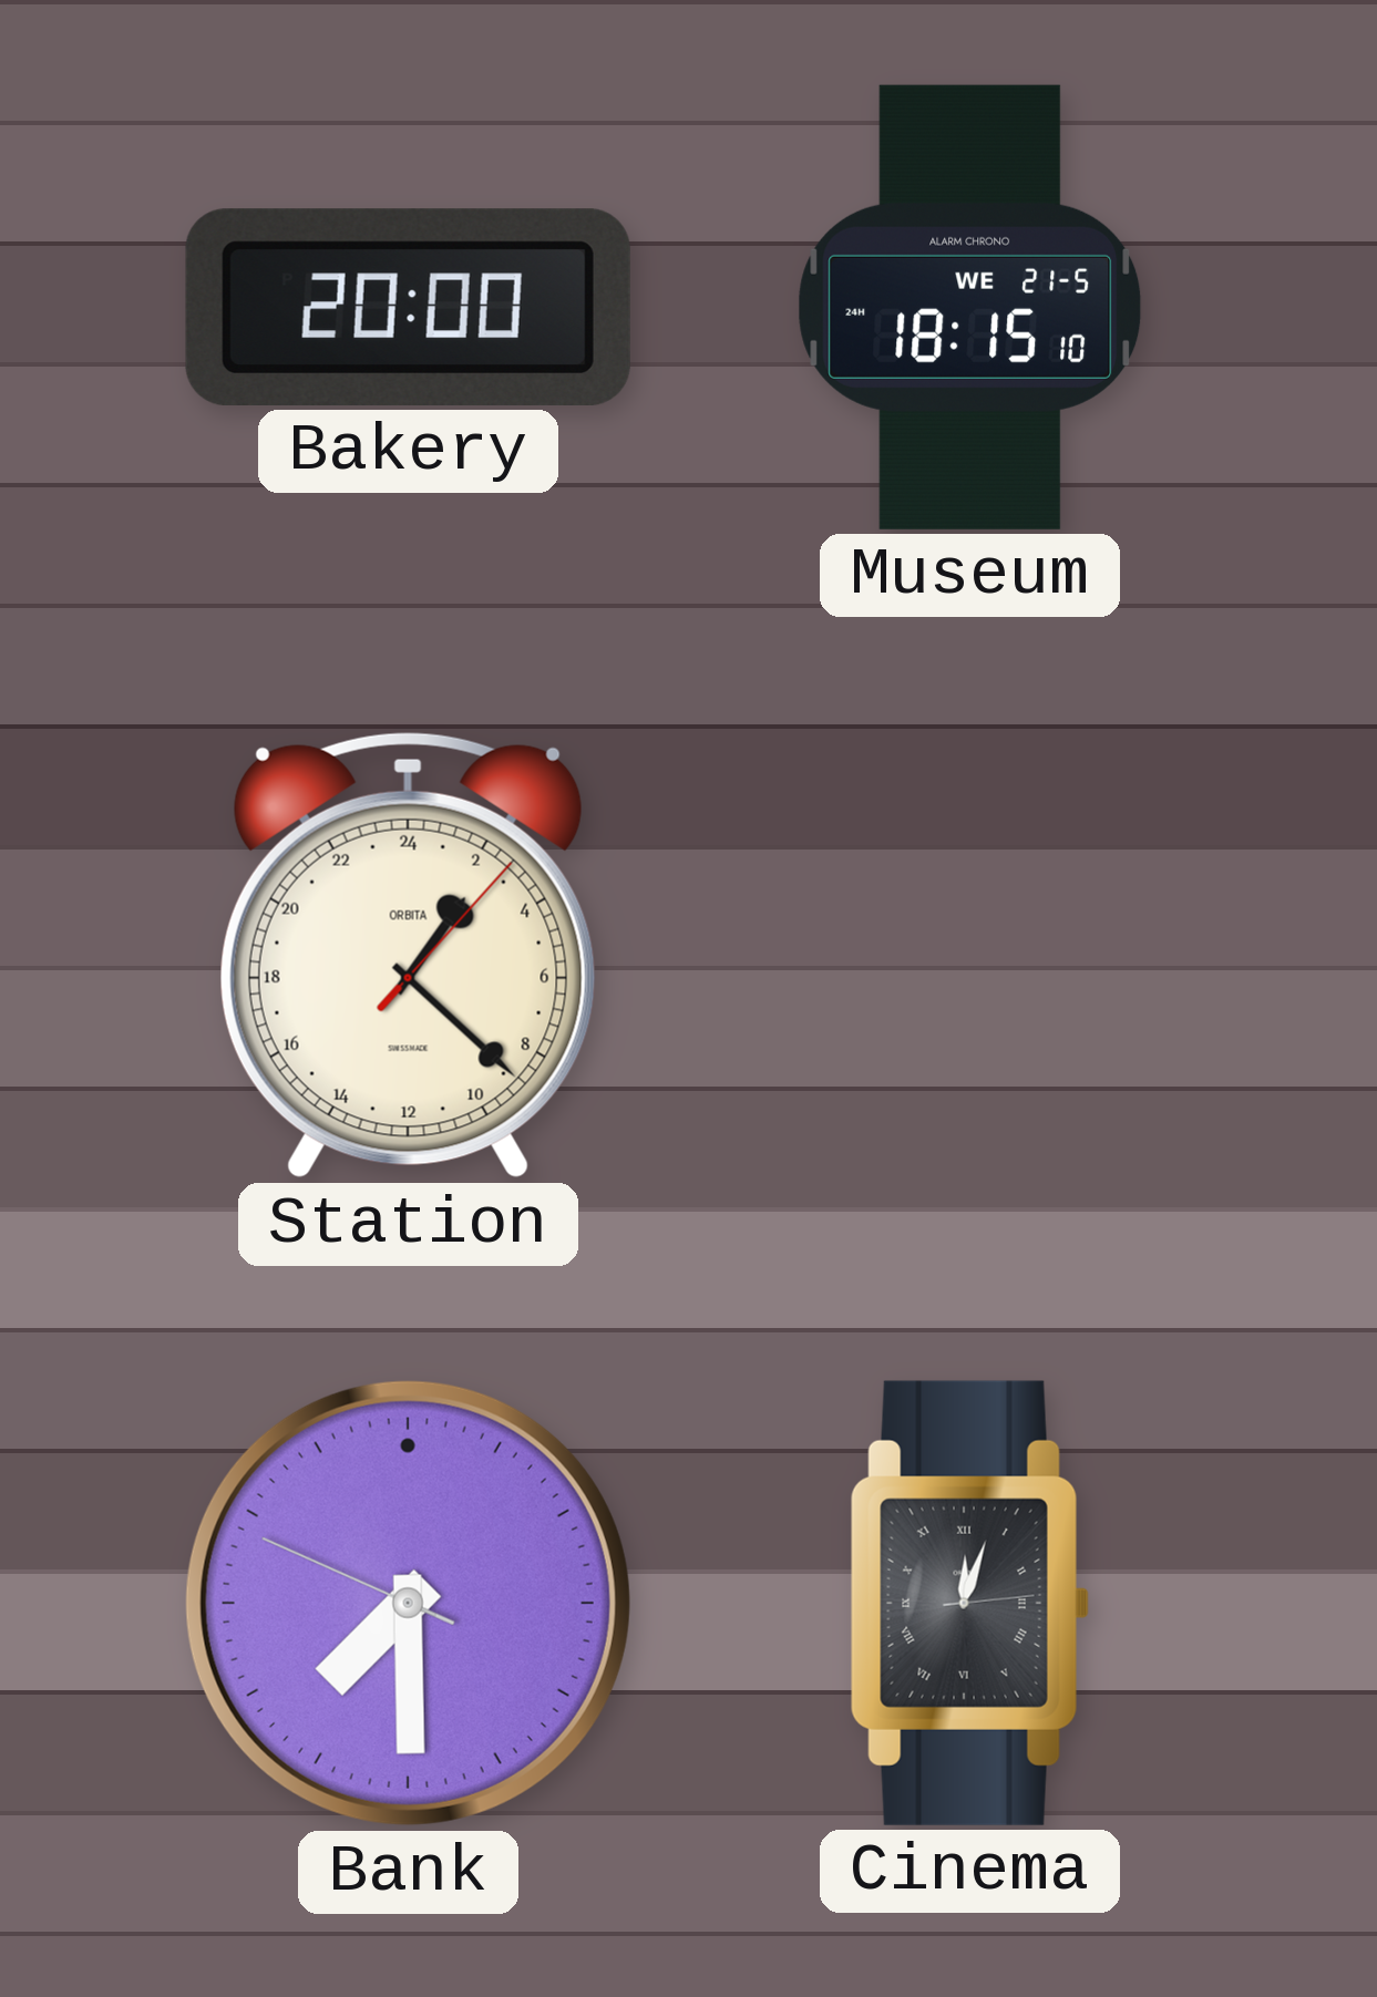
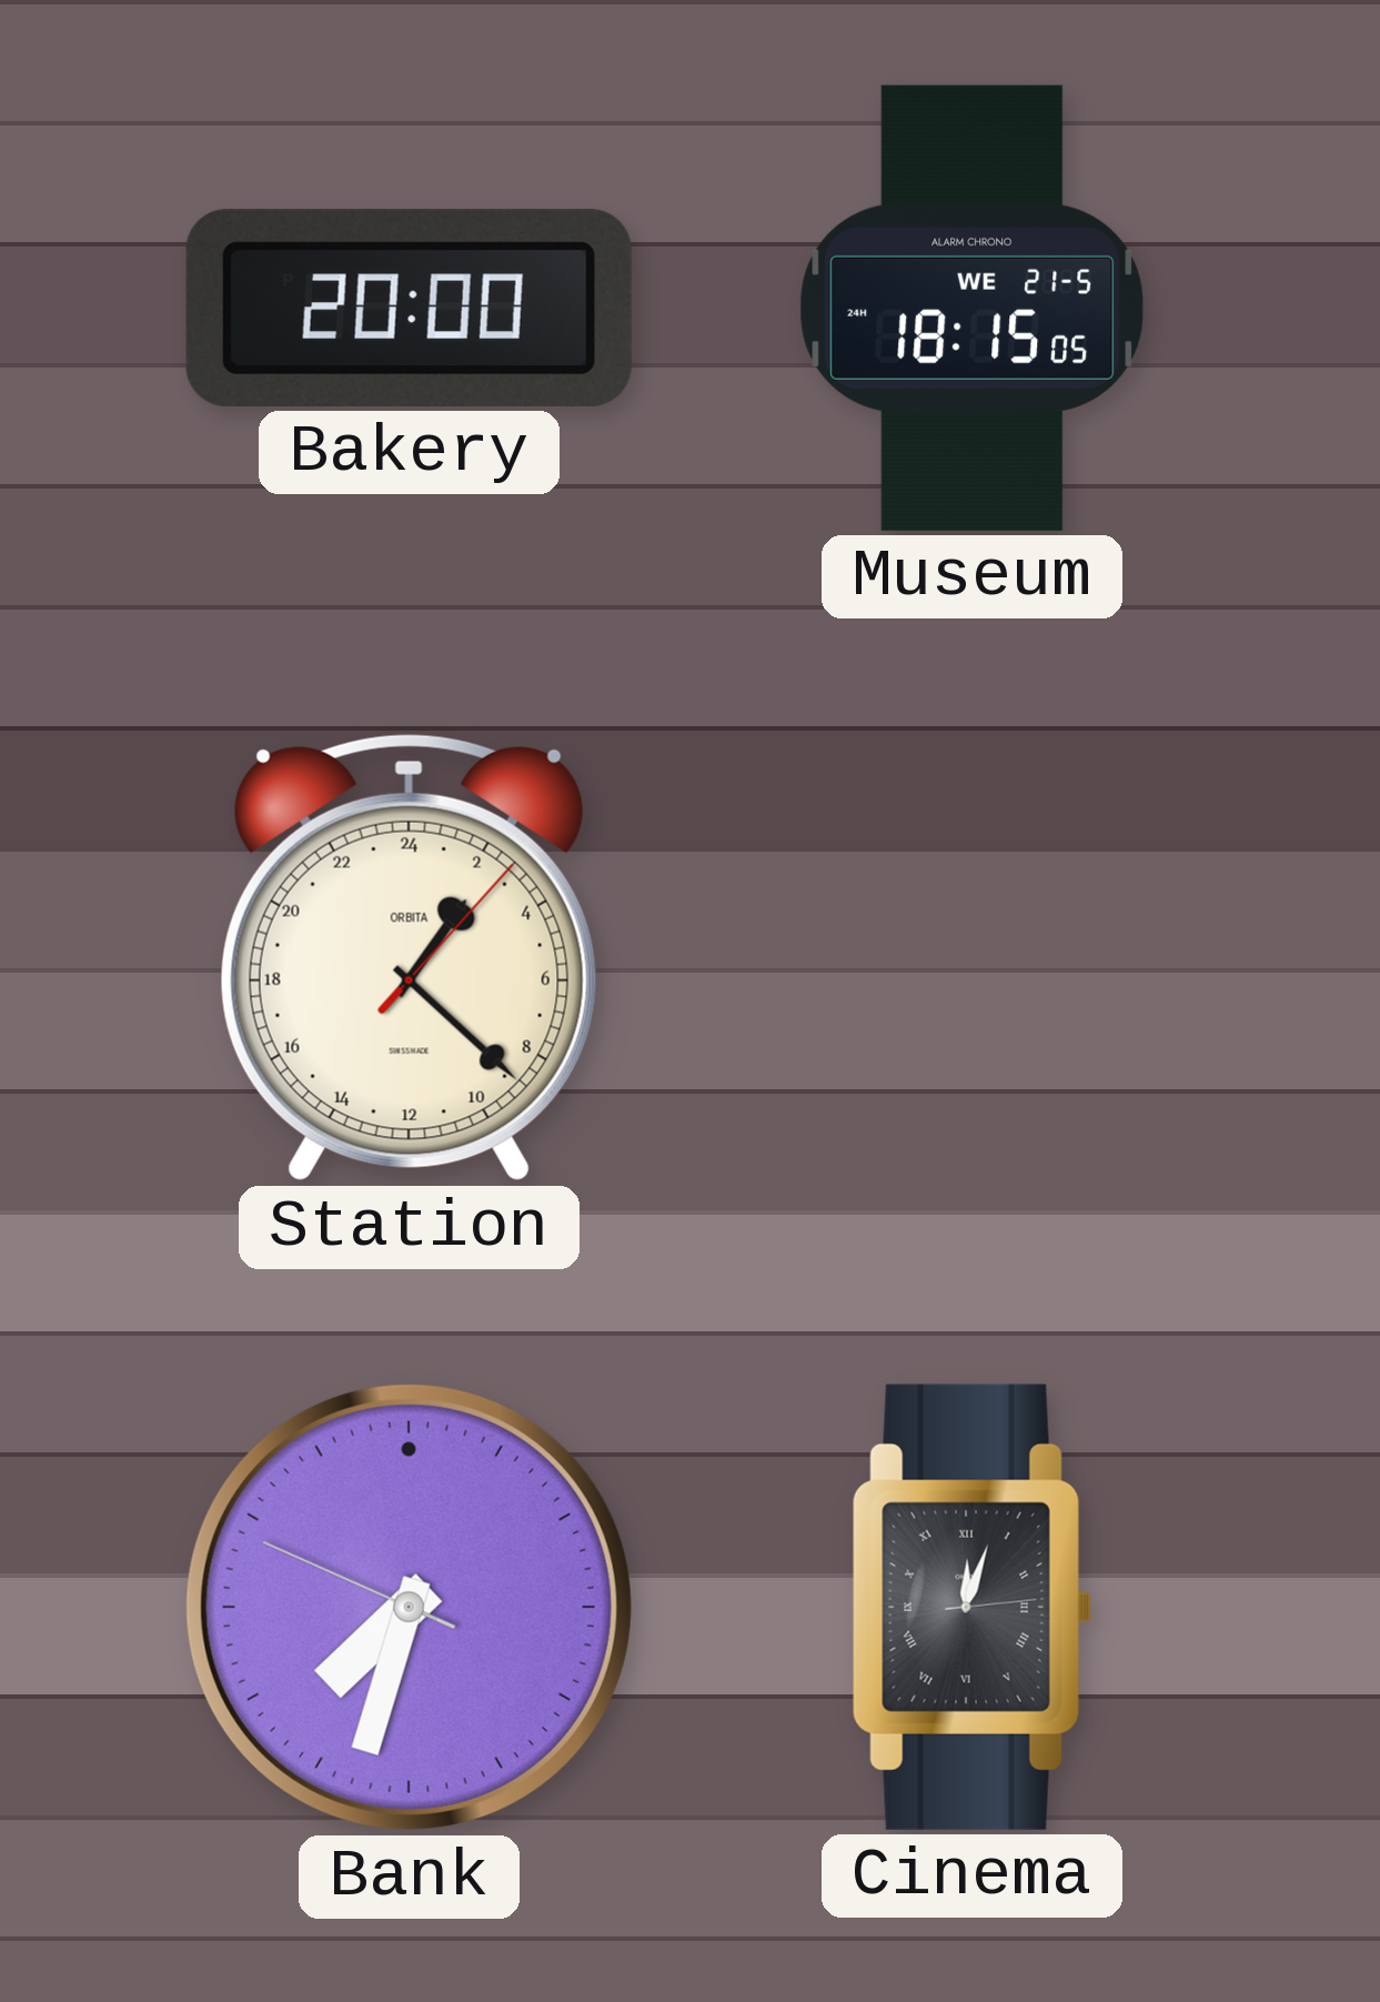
Museum: 18:15:10 -> 18:15:05
Bank: 7:29 -> 7:32
